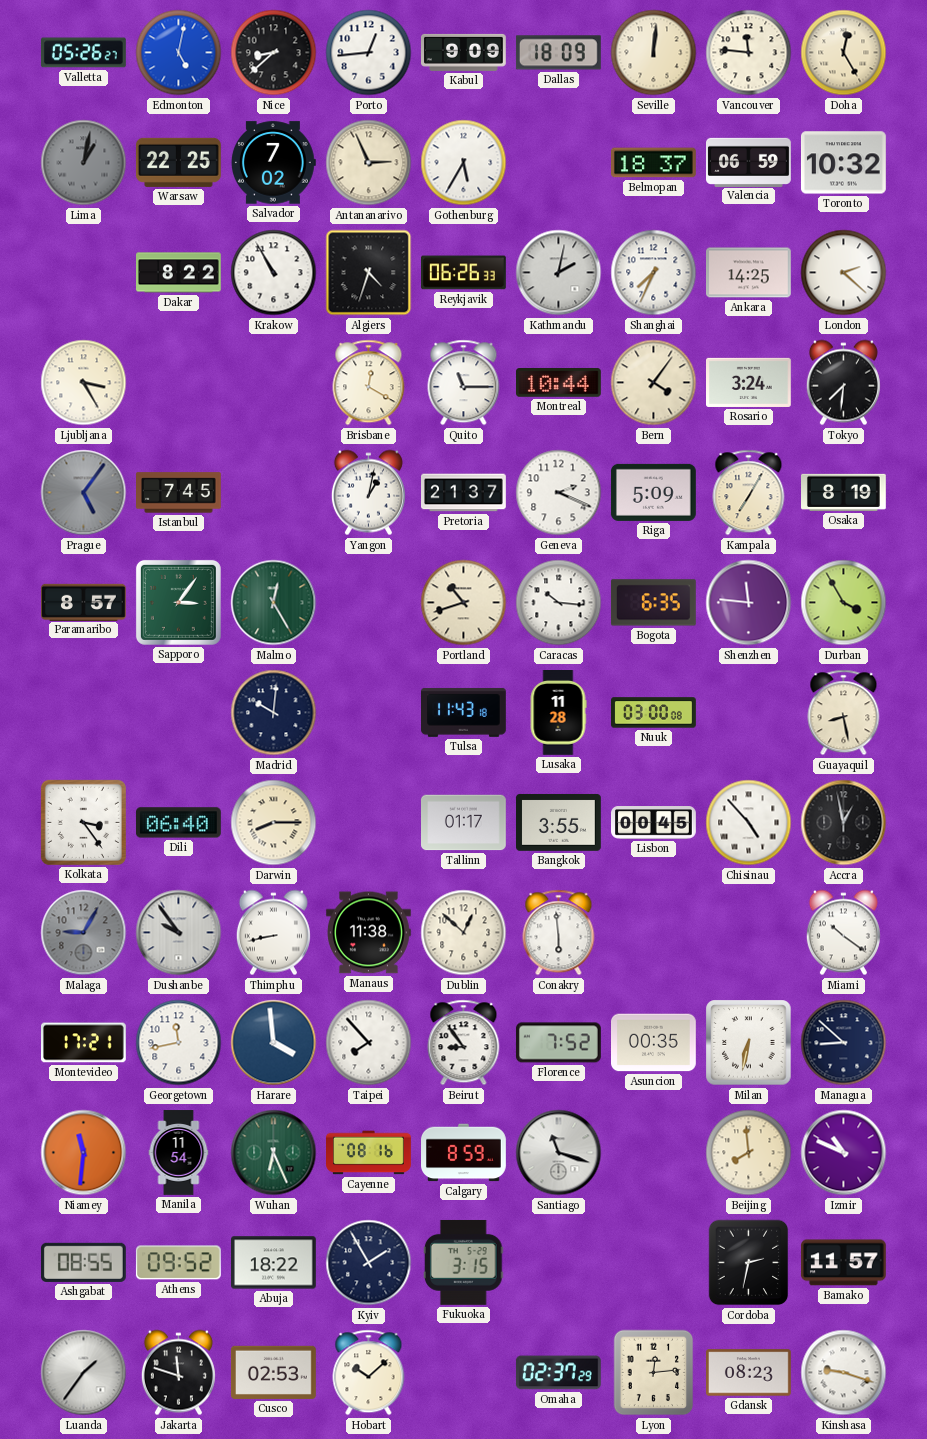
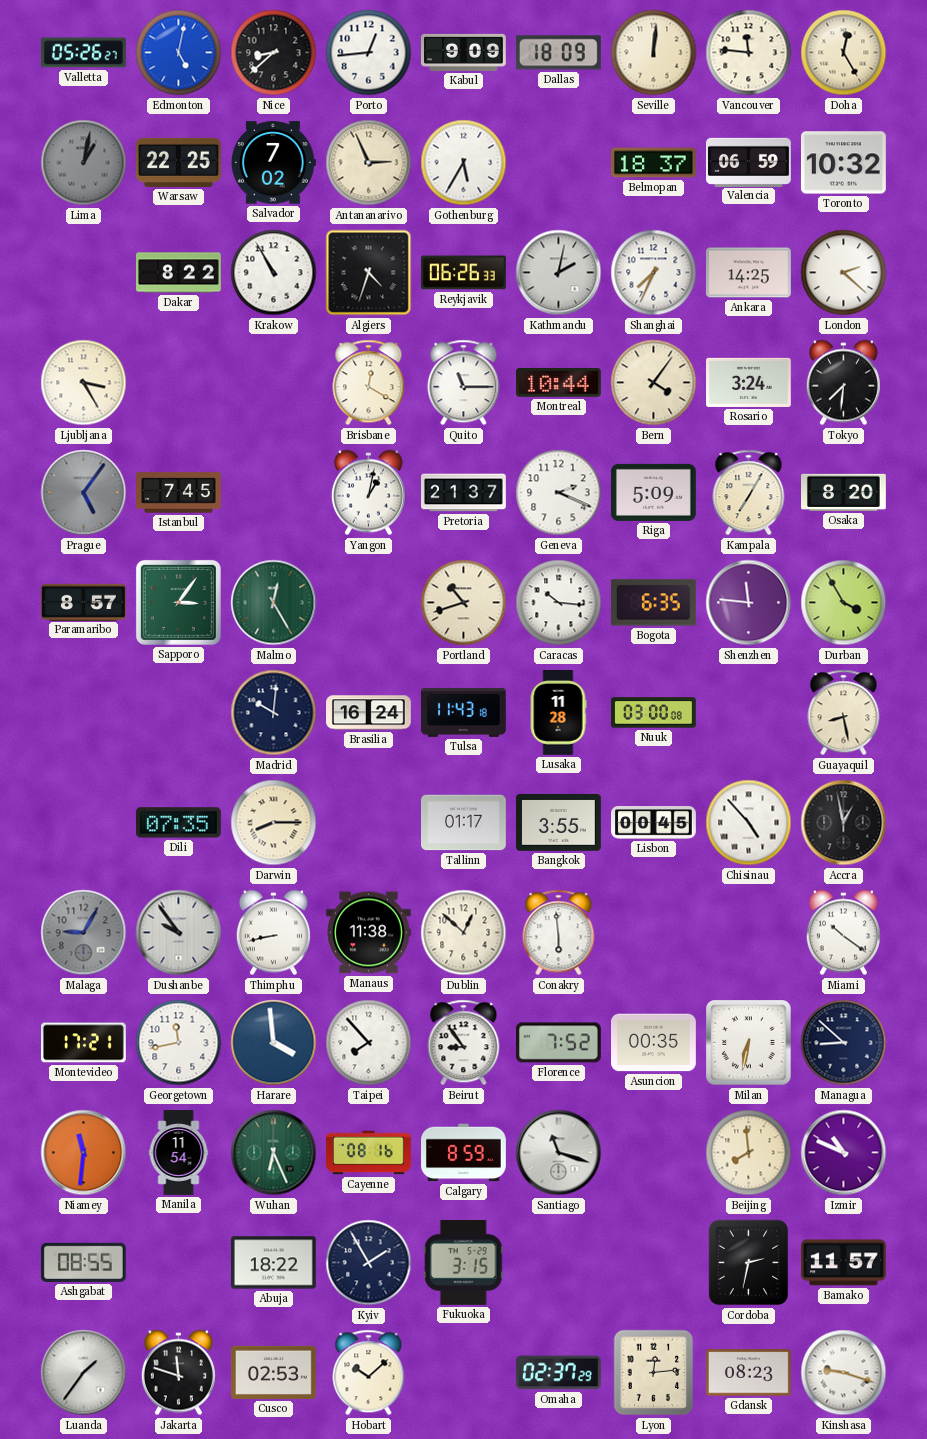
Osaka: 8:19 -> 8:20
Brasilia: none -> 16:24
Kolkata: 3:24 -> none
Dili: 06:40 -> 07:35
Athens: 09:52 -> none
